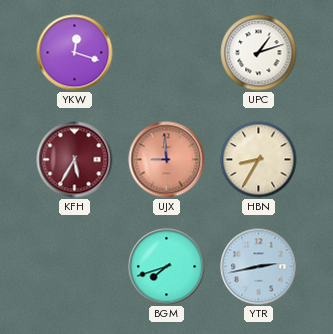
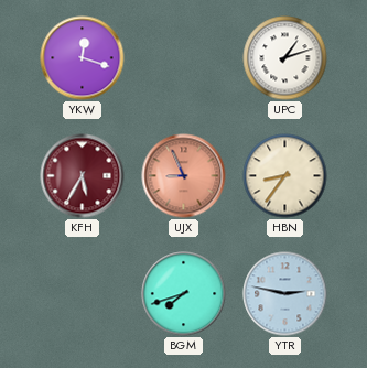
UJX: 8:59 -> 8:56
HBN: 8:35 -> 8:36
YTR: 2:43 -> 2:47
